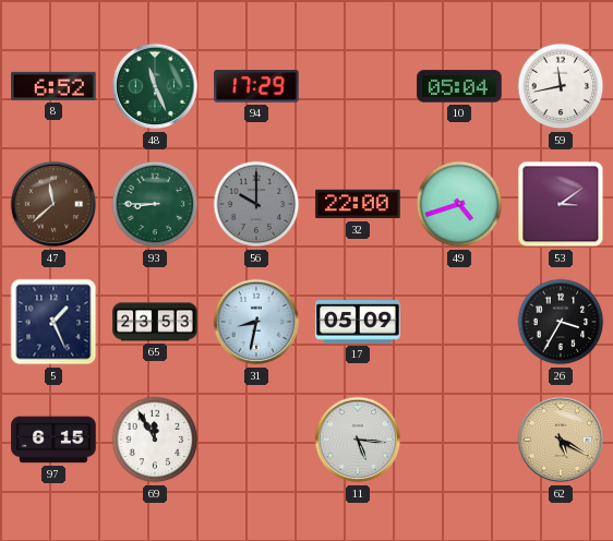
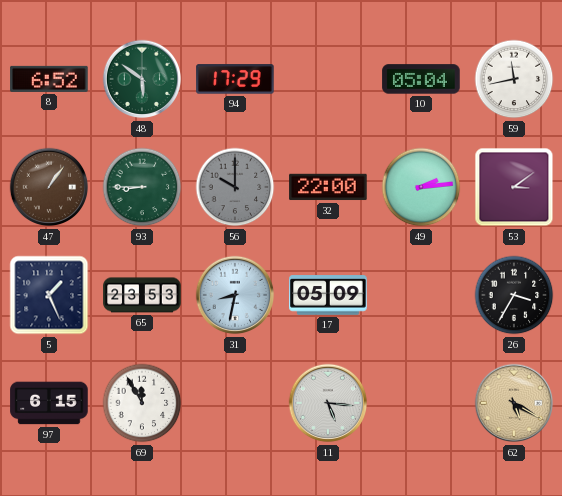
48: 11:26 -> 5:51
47: 11:38 -> 1:06
49: 4:42 -> 2:14
